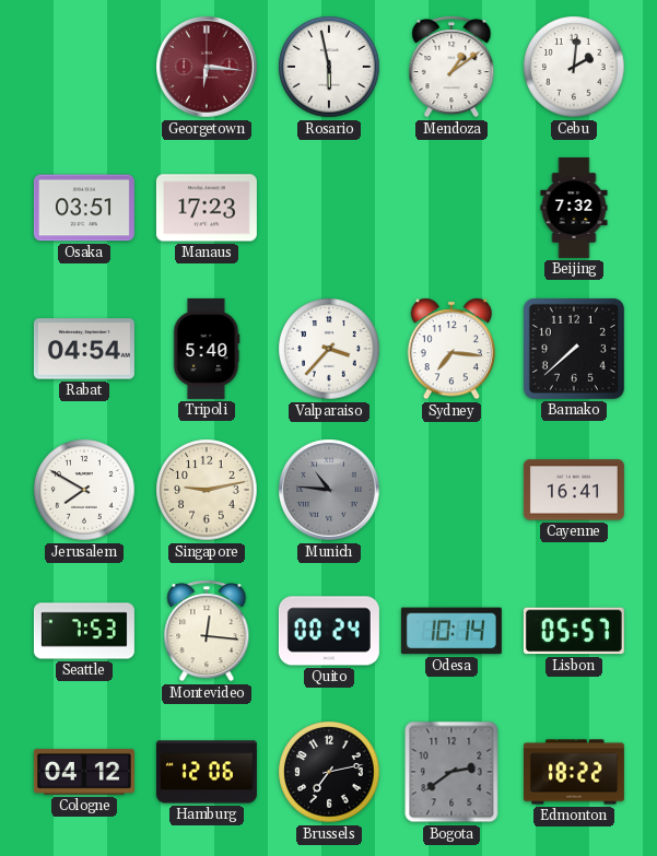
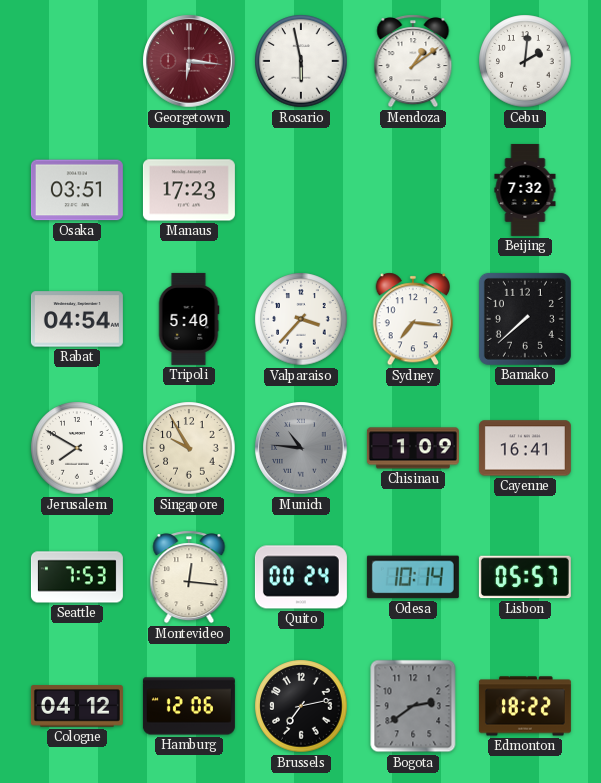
Singapore: 9:13 -> 9:55
Chisinau: none -> 1:09
